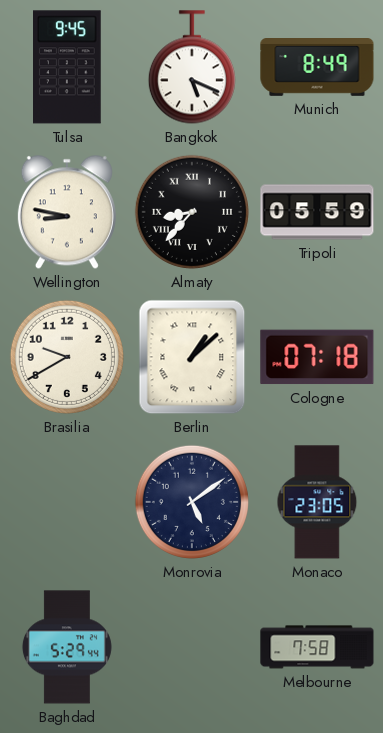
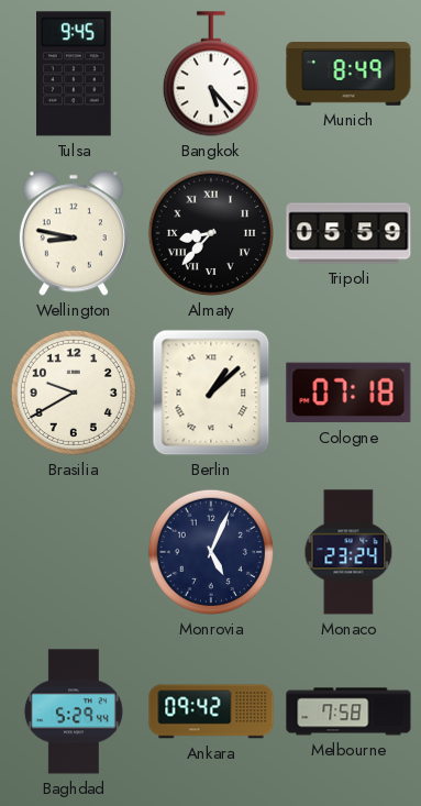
Bangkok: 5:19 -> 5:23
Monrovia: 5:09 -> 5:04
Monaco: 23:05 -> 23:24
Ankara: none -> 09:42
